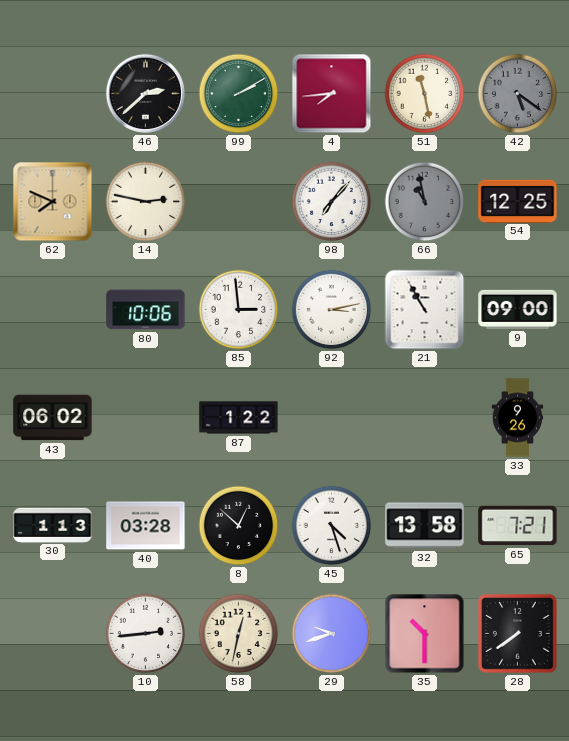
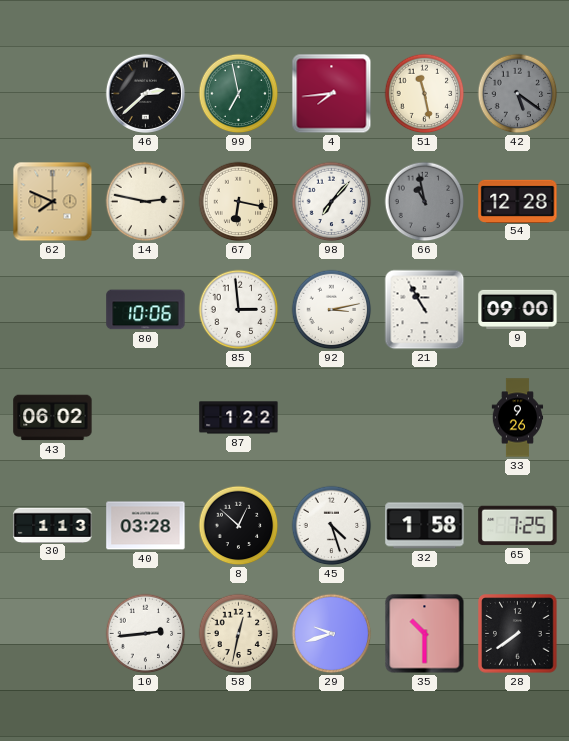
99: 2:10 -> 6:58
67: none -> 6:17
54: 12:25 -> 12:28
32: 13:58 -> 1:58
65: 7:21 -> 7:25
